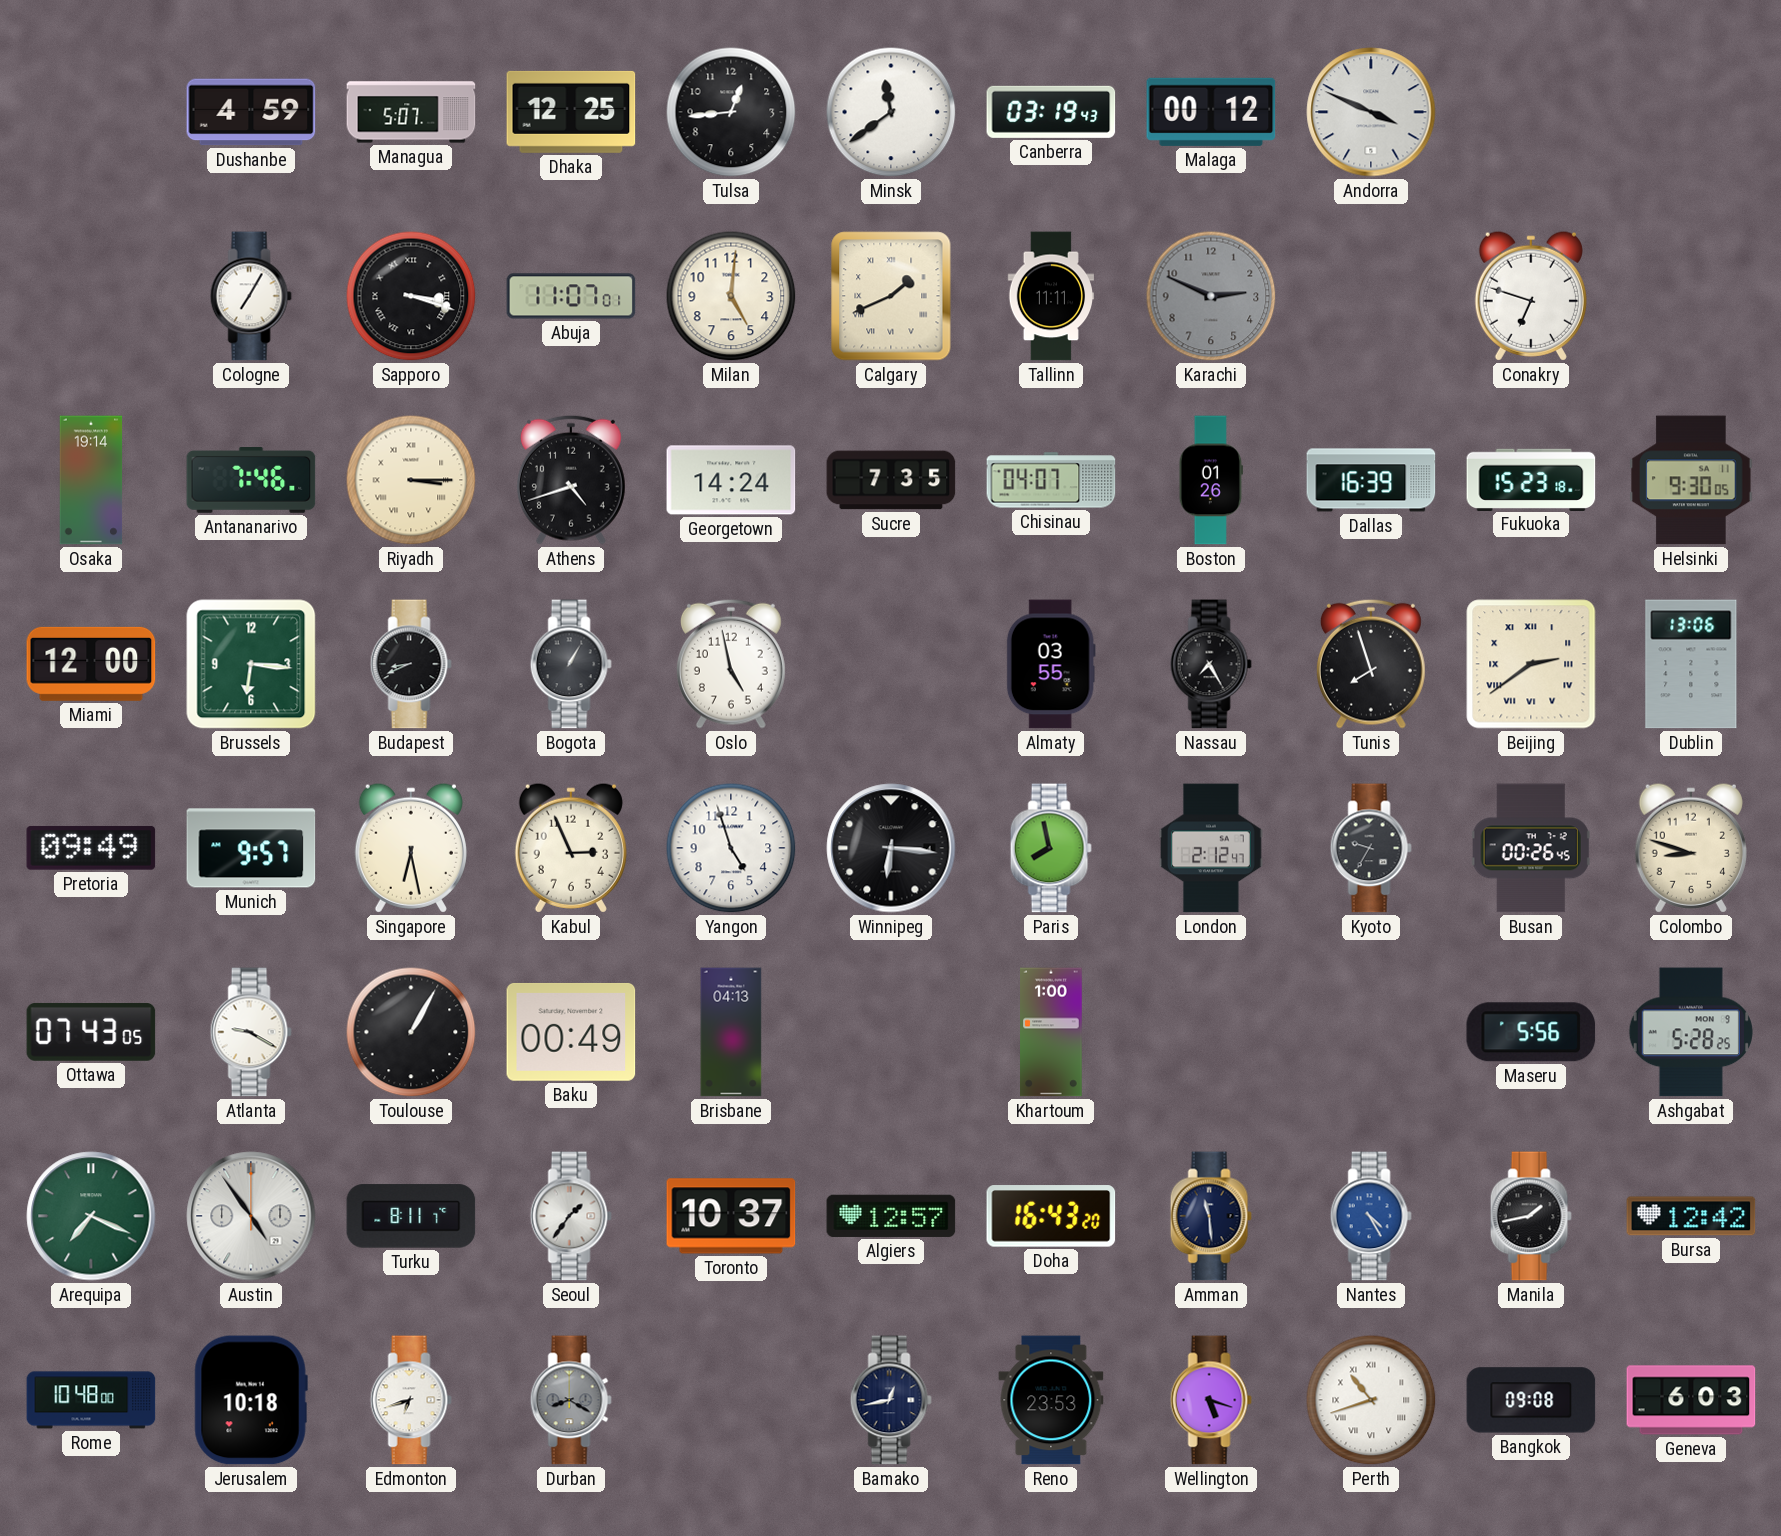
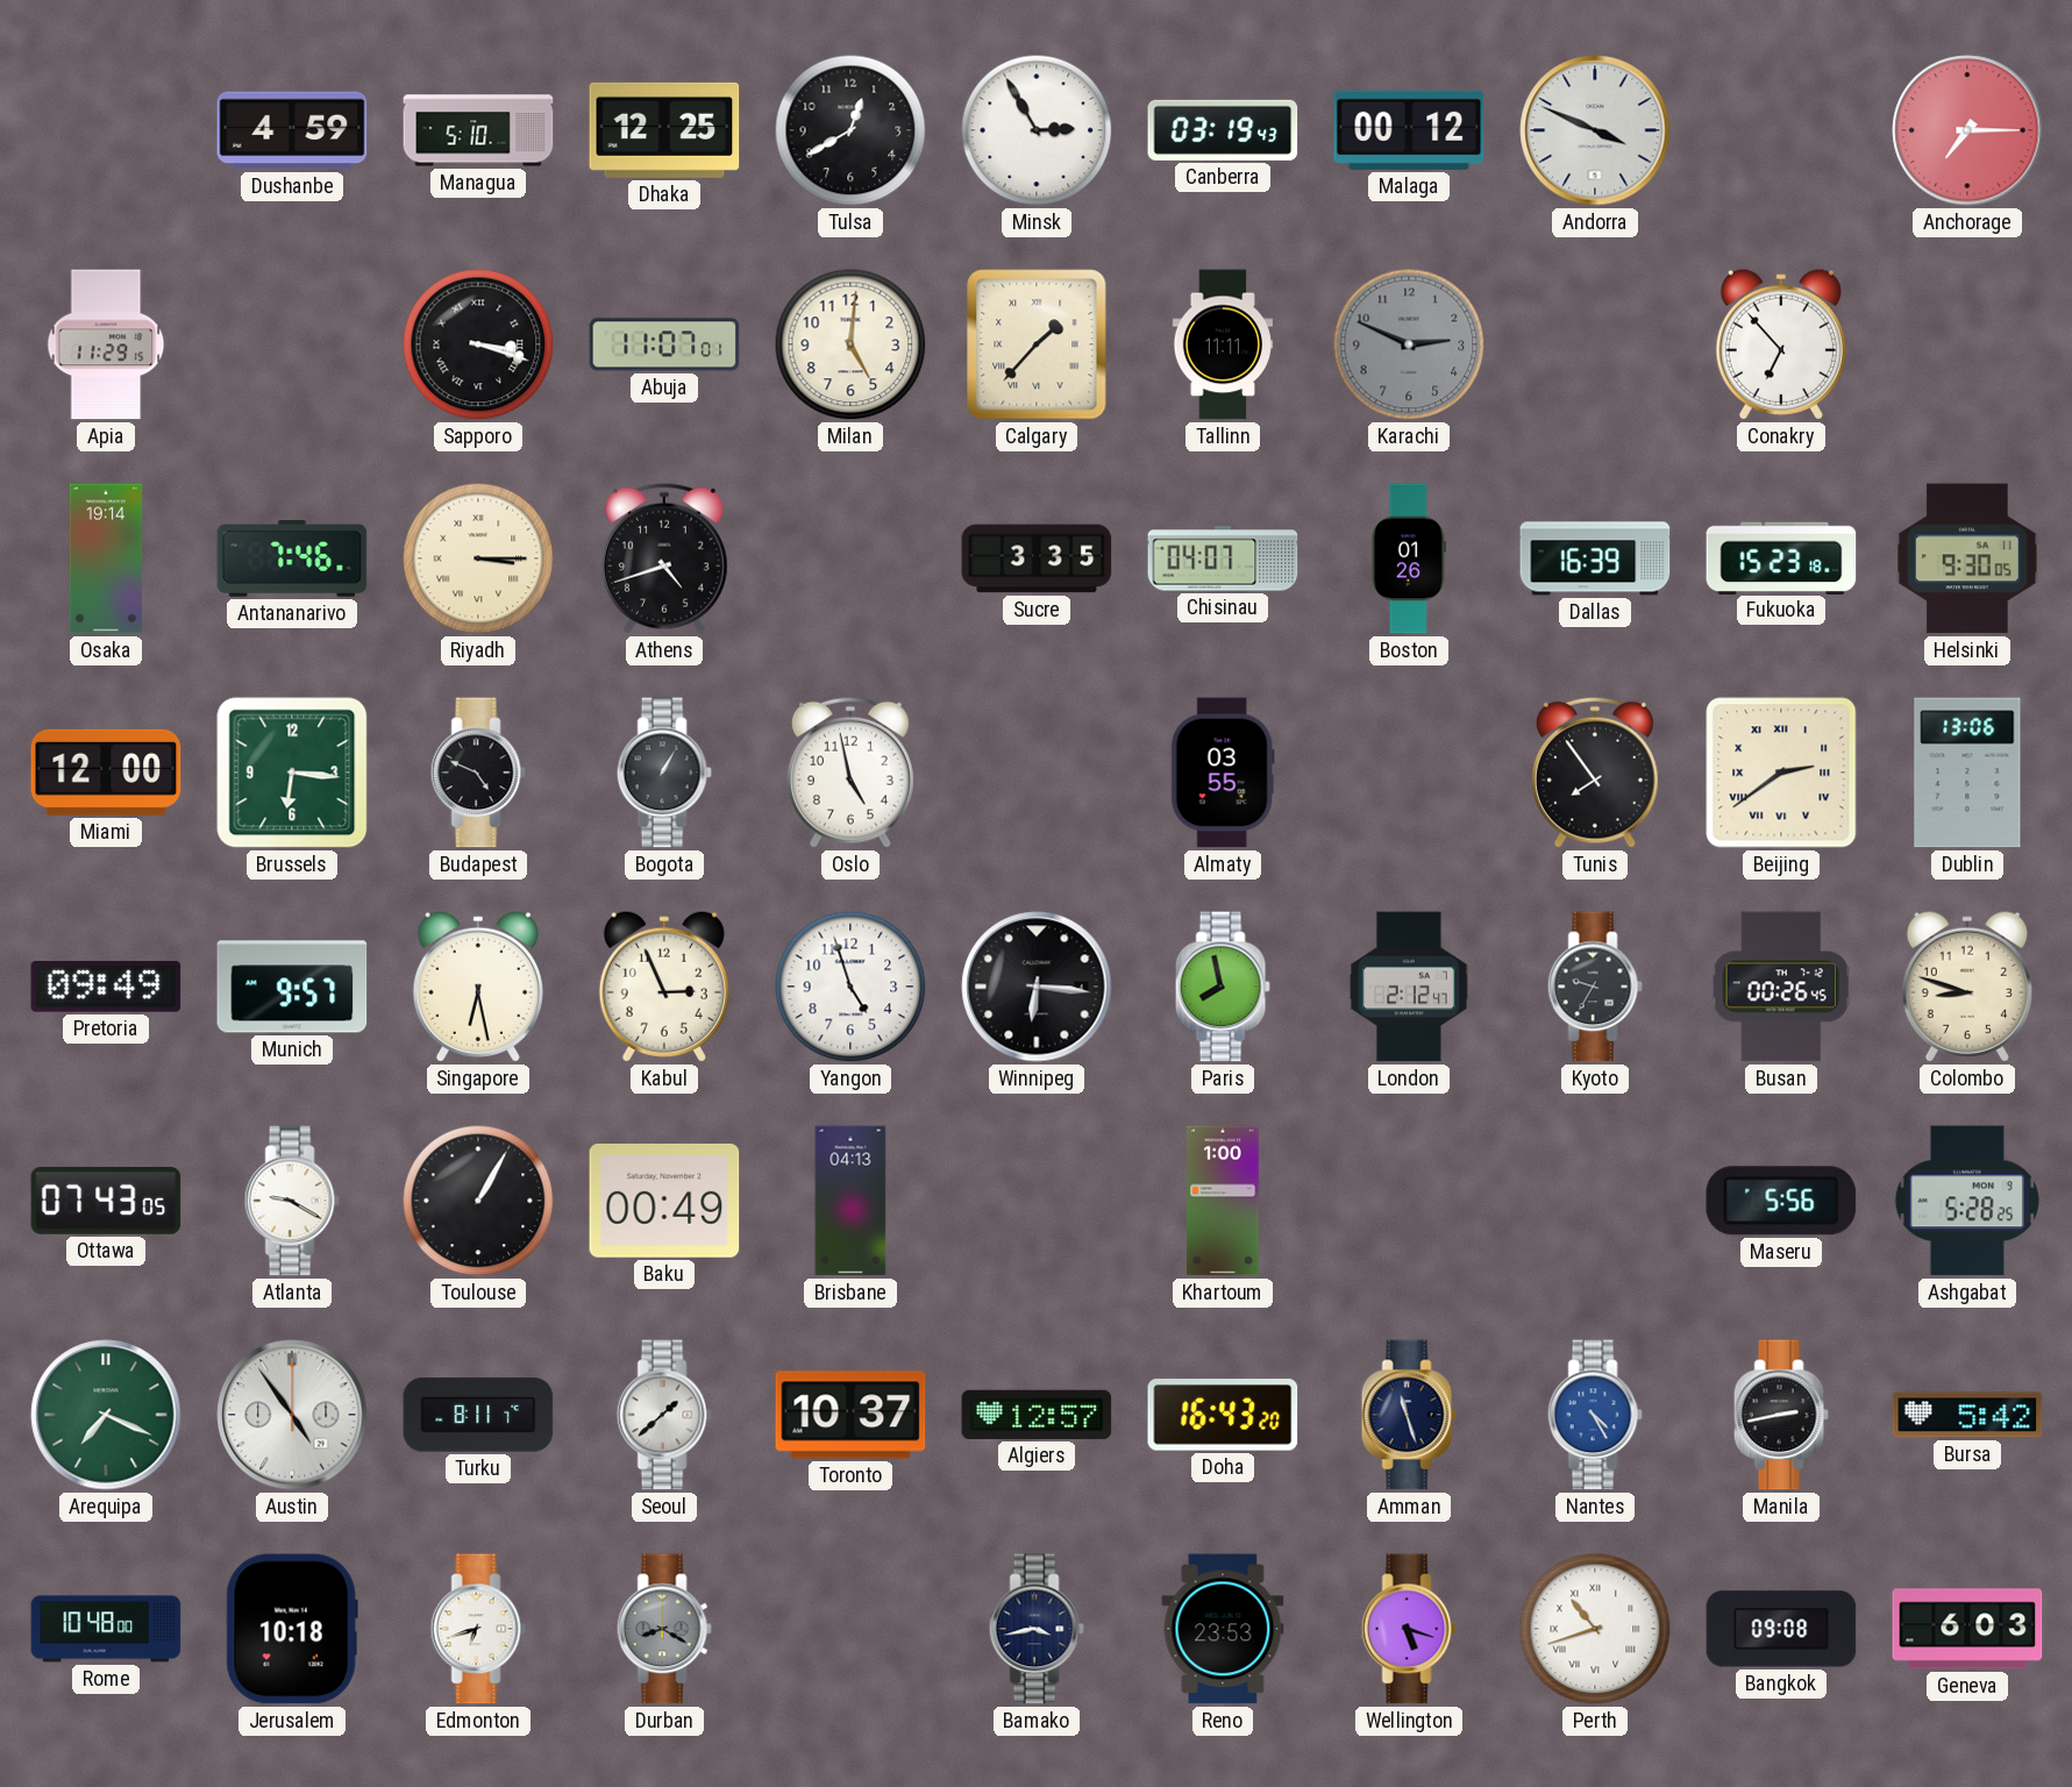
Managua: 5:07 -> 5:10
Tulsa: 12:44 -> 12:40
Minsk: 11:39 -> 2:55
Anchorage: none -> 7:15
Apia: none -> 11:29
Cologne: 7:05 -> none
Calgary: 1:41 -> 1:37
Conakry: 6:48 -> 6:53
Georgetown: 14:24 -> none
Sucre: 7:35 -> 3:35
Budapest: 8:41 -> 4:49
Nassau: 7:25 -> none
Tunis: 7:57 -> 7:54
Seoul: 1:36 -> 1:38
Amman: 11:29 -> 11:27
Manila: 1:43 -> 2:43
Bursa: 12:42 -> 5:42
Bamako: 12:43 -> 3:43
